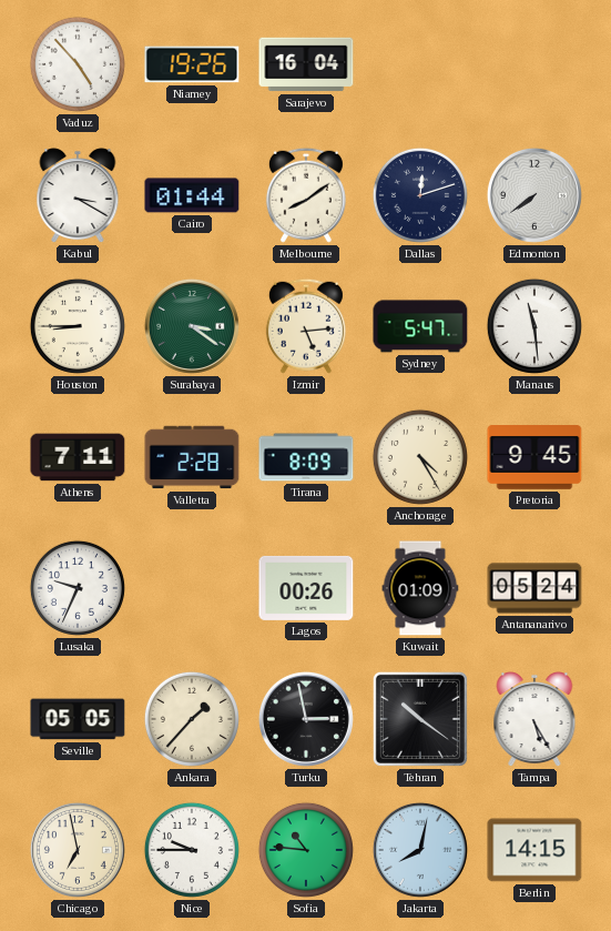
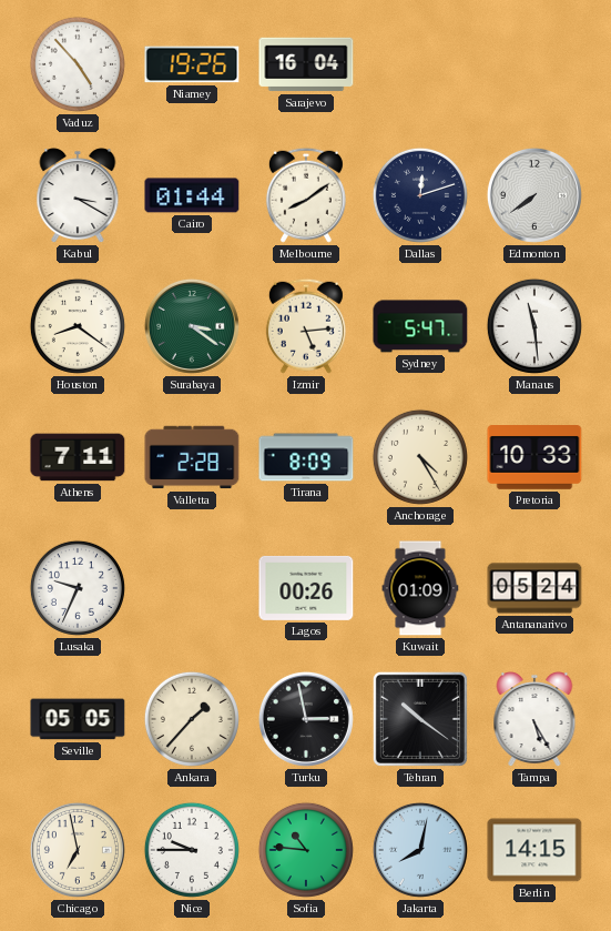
Houston: 8:45 -> 8:21
Pretoria: 9:45 -> 10:33
